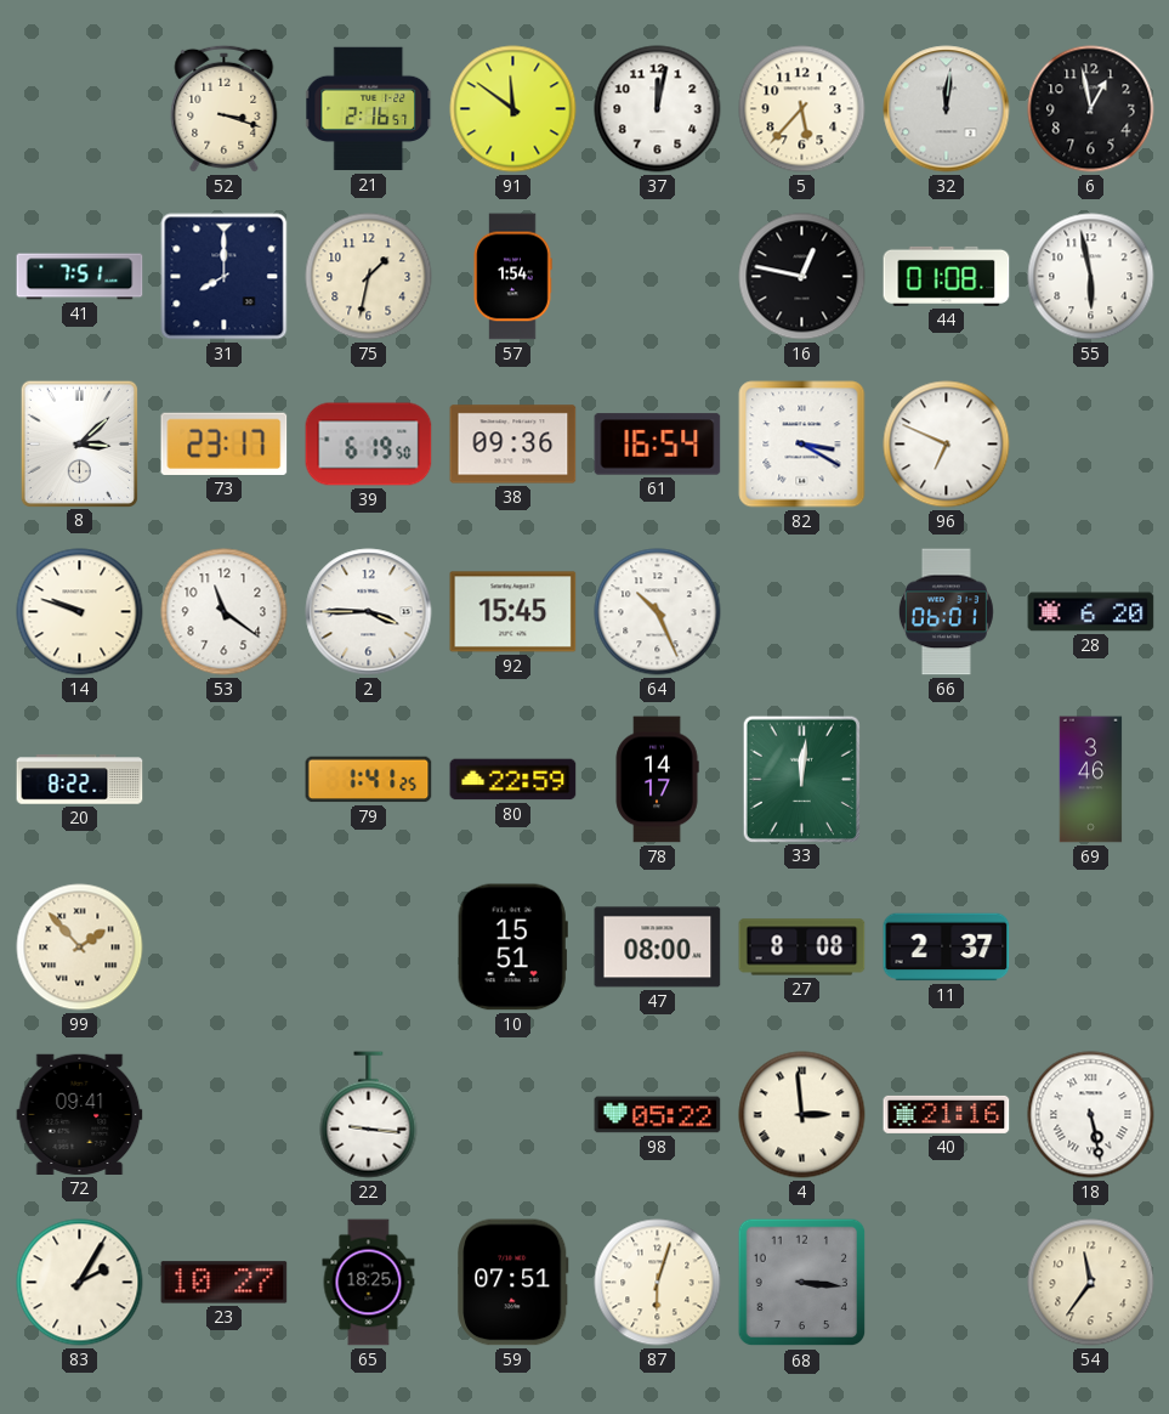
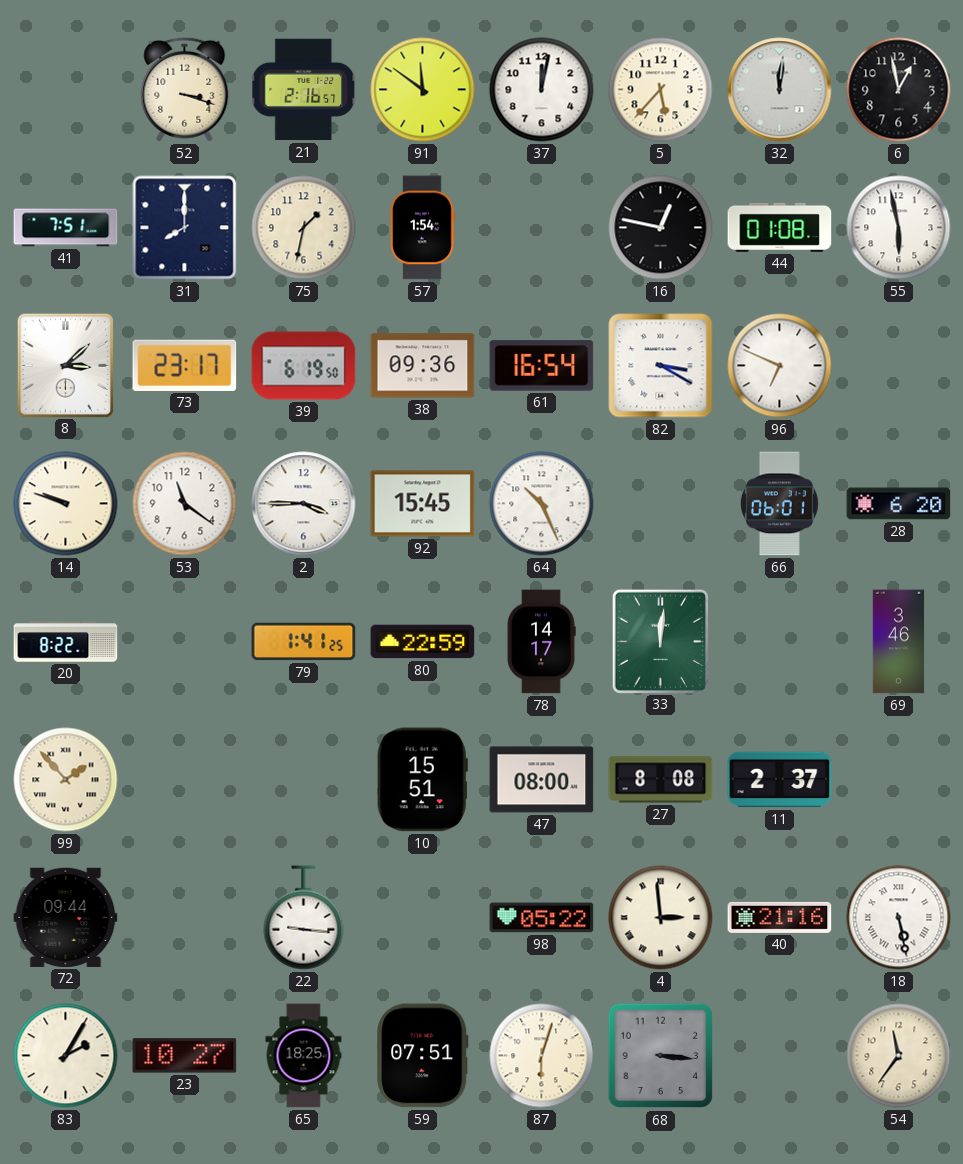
72: 09:41 -> 09:44
